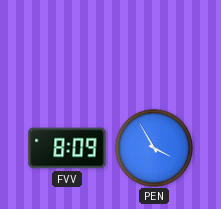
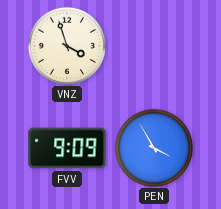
VNZ: none -> 3:57
FVV: 8:09 -> 9:09
